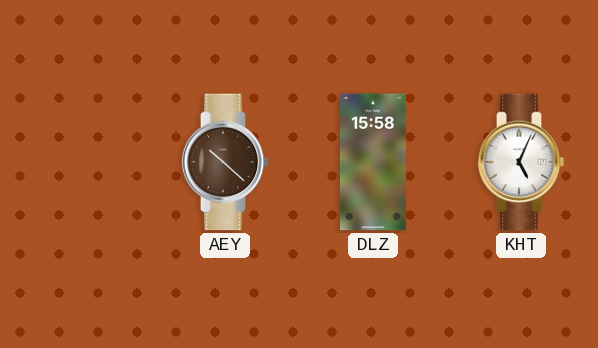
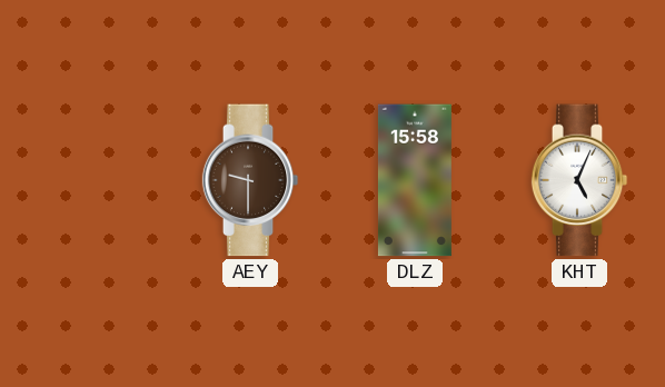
AEY: 10:22 -> 9:30
